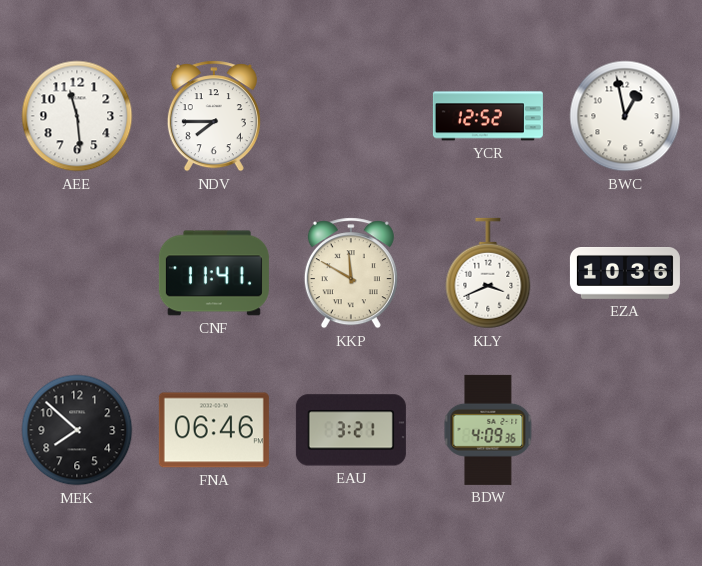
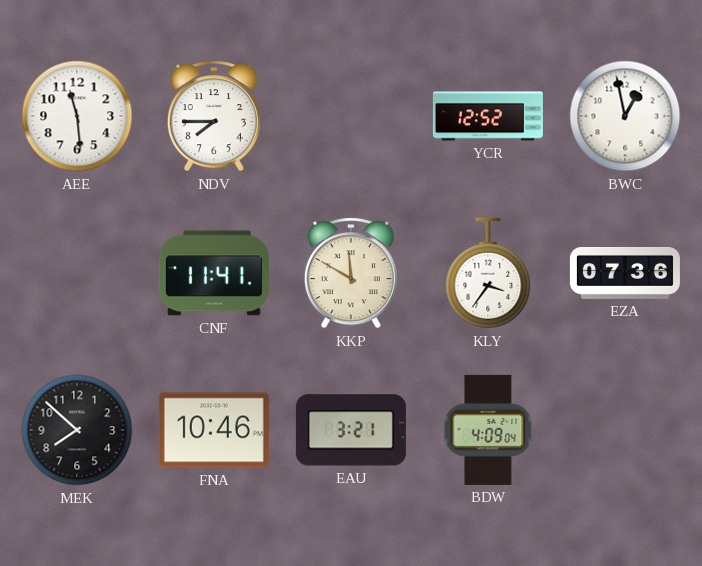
KLY: 3:41 -> 3:36
EZA: 10:36 -> 07:36
FNA: 06:46 -> 10:46
BDW: 4:09:36 -> 4:09:04
